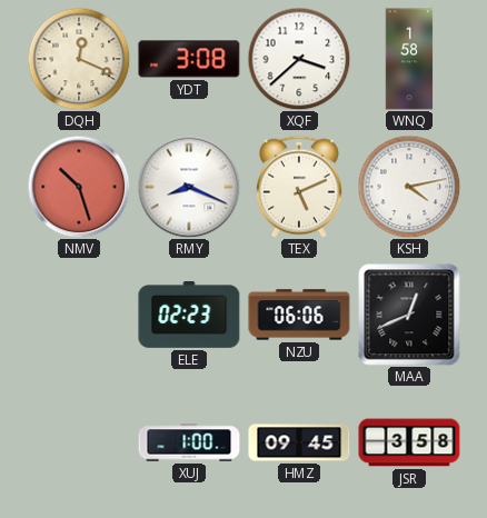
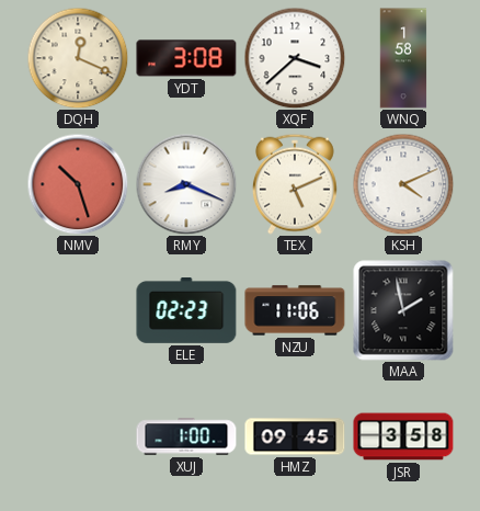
KSH: 4:13 -> 4:11
NZU: 06:06 -> 11:06
MAA: 12:41 -> 1:58
